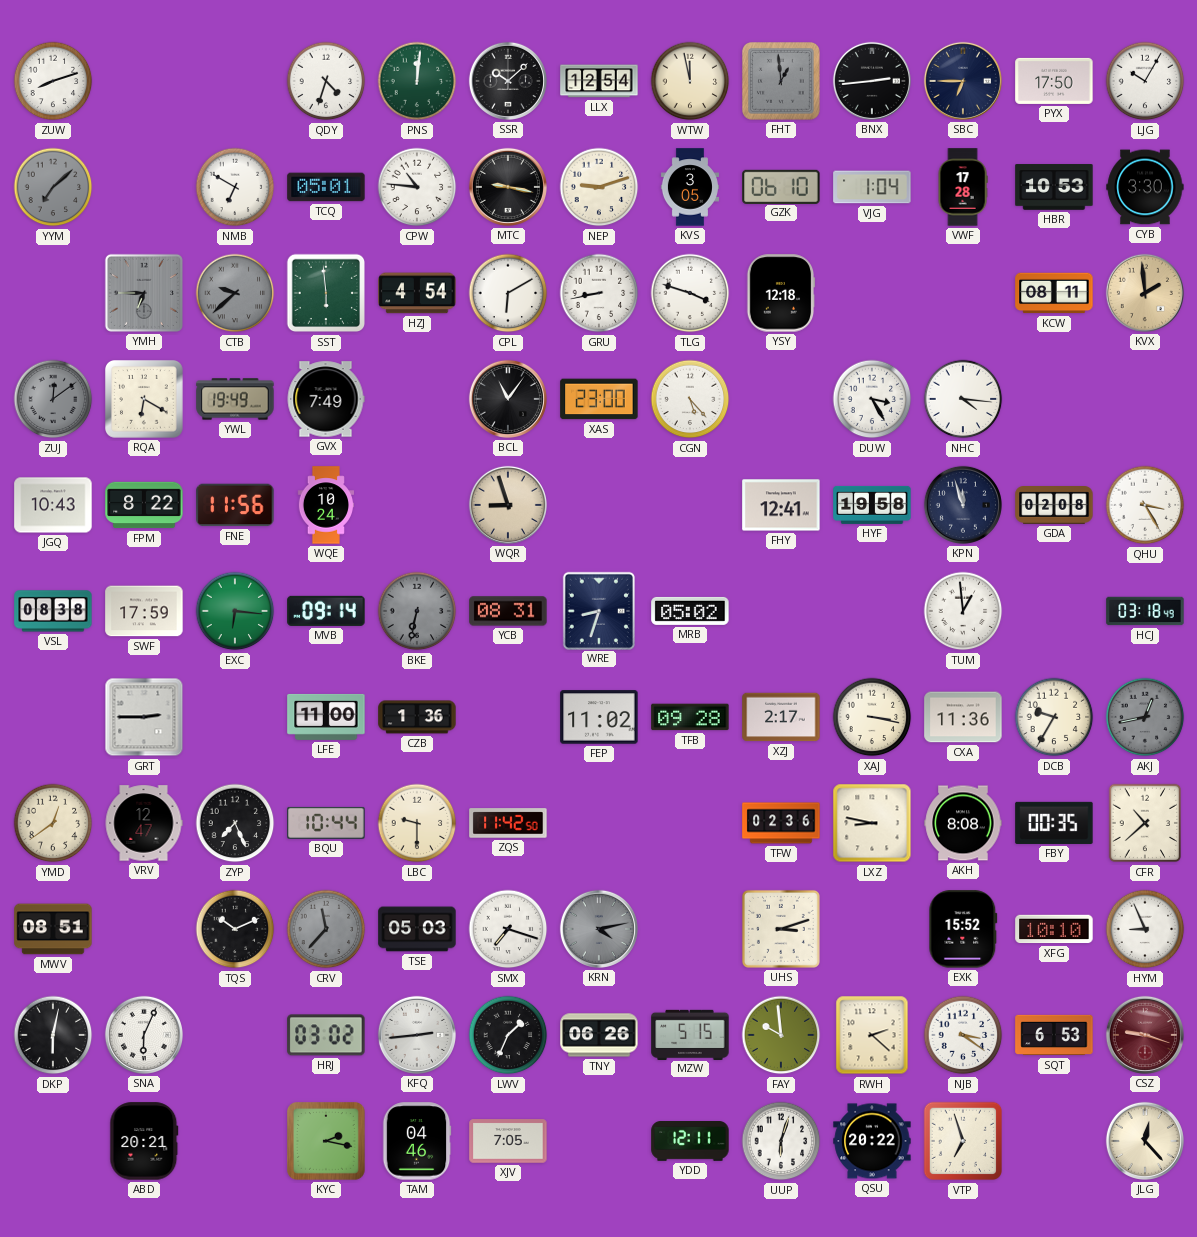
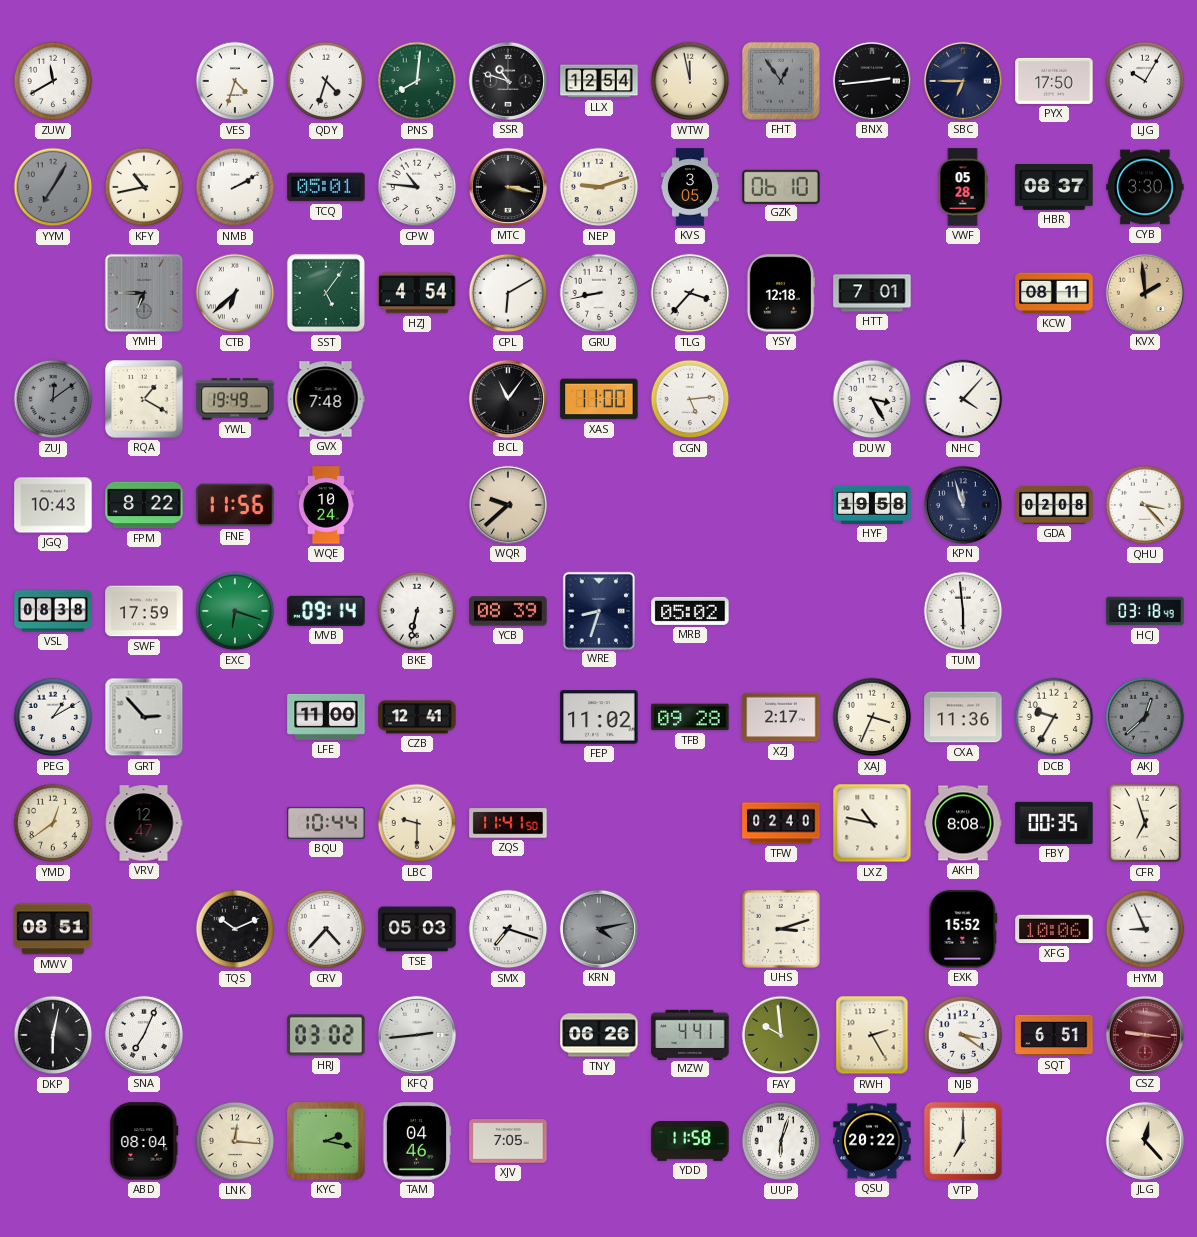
ZUW: 8:12 -> 11:40
VES: none -> 4:33
PNS: 12:01 -> 8:01
SSR: 10:08 -> 10:48
FHT: 12:59 -> 12:54
YYM: 7:08 -> 7:05
KFY: none -> 10:43
NMB: 6:50 -> 2:10
MTC: 9:17 -> 3:17
VJG: 1:04 -> none
VWF: 17:28 -> 05:28
HBR: 10:53 -> 08:37
CTB: 9:38 -> 6:38
CTB dial: grey -> white
SST: 5:59 -> 5:06
TLG: 3:48 -> 3:37
HTT: none -> 7:01
RQA: 6:20 -> 1:20
GVX: 7:49 -> 7:48
XAS: 23:00 -> 11:00
CGN: 5:23 -> 5:14
NHC: 4:16 -> 4:07
WQR: 8:57 -> 9:38
FHY: 12:41 -> none
QHU: 3:25 -> 3:23
EXC: 6:16 -> 6:18
BKE dial: grey -> white
YCB: 08:31 -> 08:39
TUM: 12:59 -> 5:59
PEG: none -> 1:10
GRT: 2:45 -> 2:53
CZB: 1:36 -> 12:41
XAJ: 3:17 -> 3:34
AKJ: 12:43 -> 12:38
ZYP: 7:26 -> none
ZQS: 11:42 -> 11:41
TFW: 02:36 -> 02:40
LXZ: 8:47 -> 10:47
CFR: 10:38 -> 6:57
CRV: 11:37 -> 4:37
CRV dial: grey -> white
XFG: 10:10 -> 10:06
SNA: 6:04 -> 7:04
LWV: 1:34 -> none
MZW: 5:15 -> 4:41
RWH: 2:22 -> 2:25
SQT: 6:53 -> 6:51
CSZ: 9:18 -> 9:16
ABD: 20:21 -> 08:04
LNK: none -> 12:16
YDD: 12:11 -> 11:58
VTP: 6:57 -> 7:00
